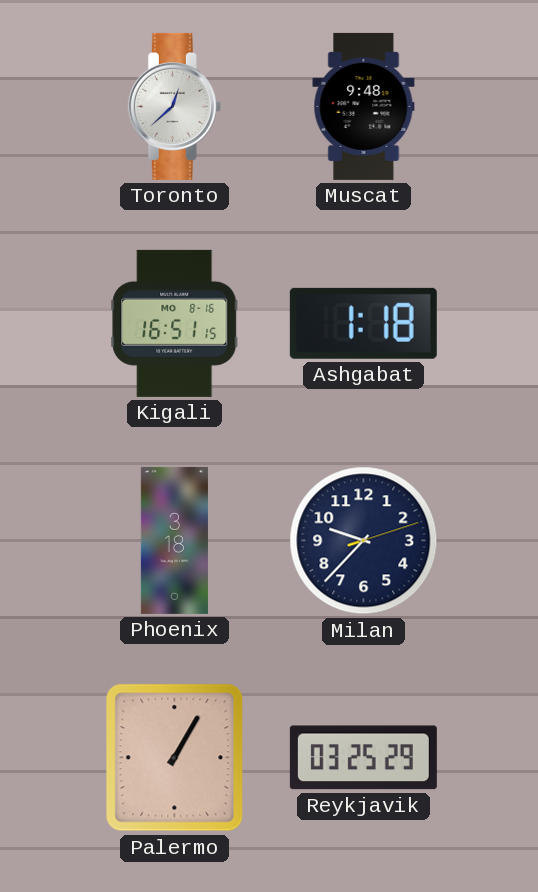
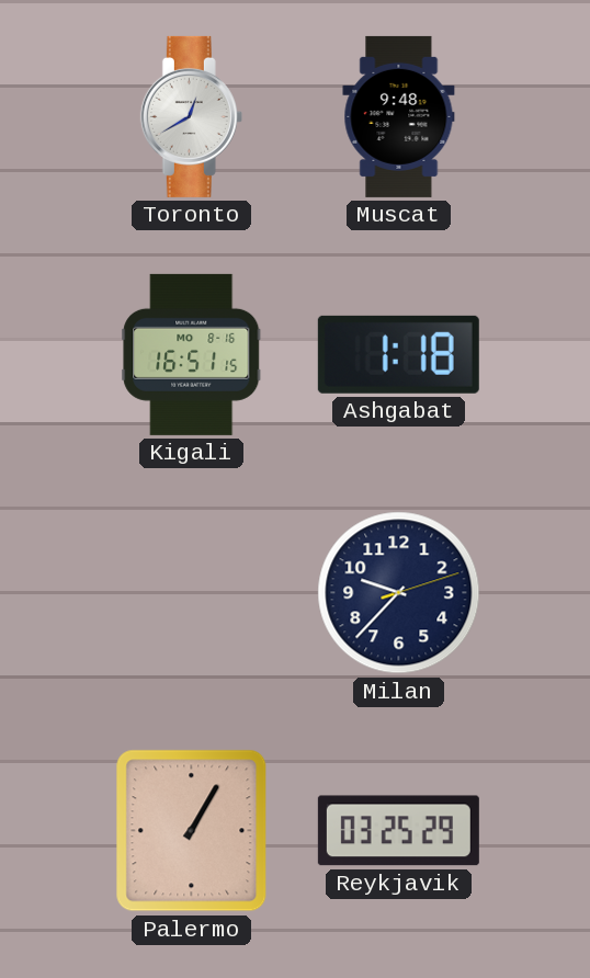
Toronto: 12:38 -> 12:40
Phoenix: 3:18 -> none
